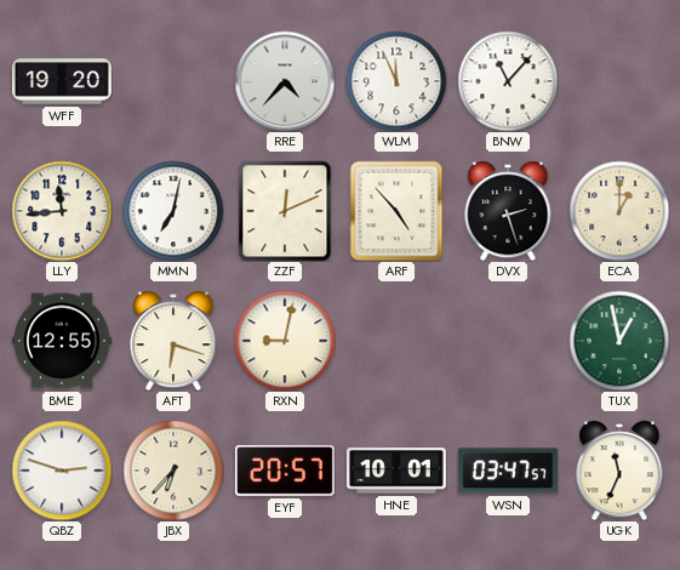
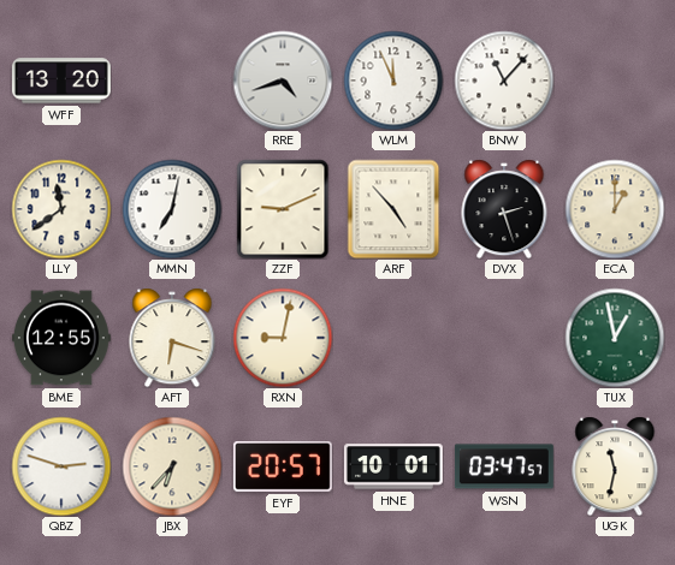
WFF: 19:20 -> 13:20
RRE: 4:37 -> 4:42
LLY: 11:44 -> 11:39
ZZF: 12:11 -> 9:11
UGK: 11:34 -> 11:32
